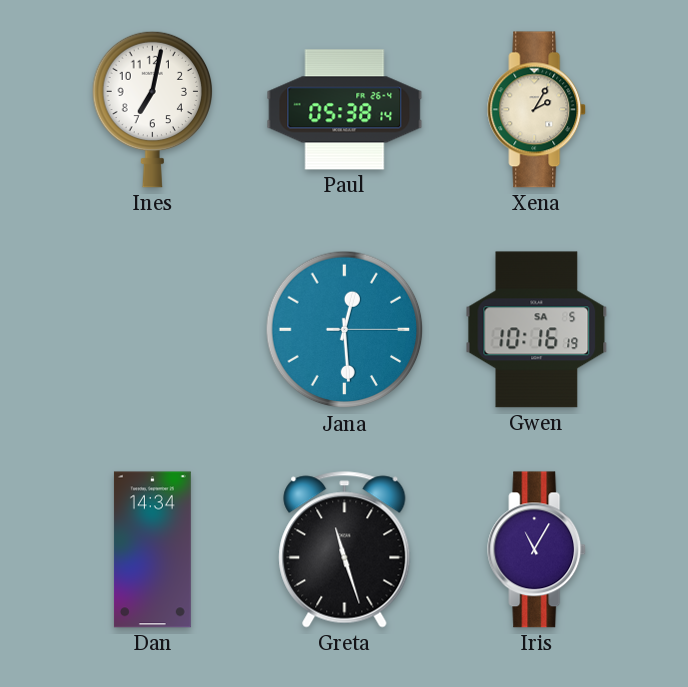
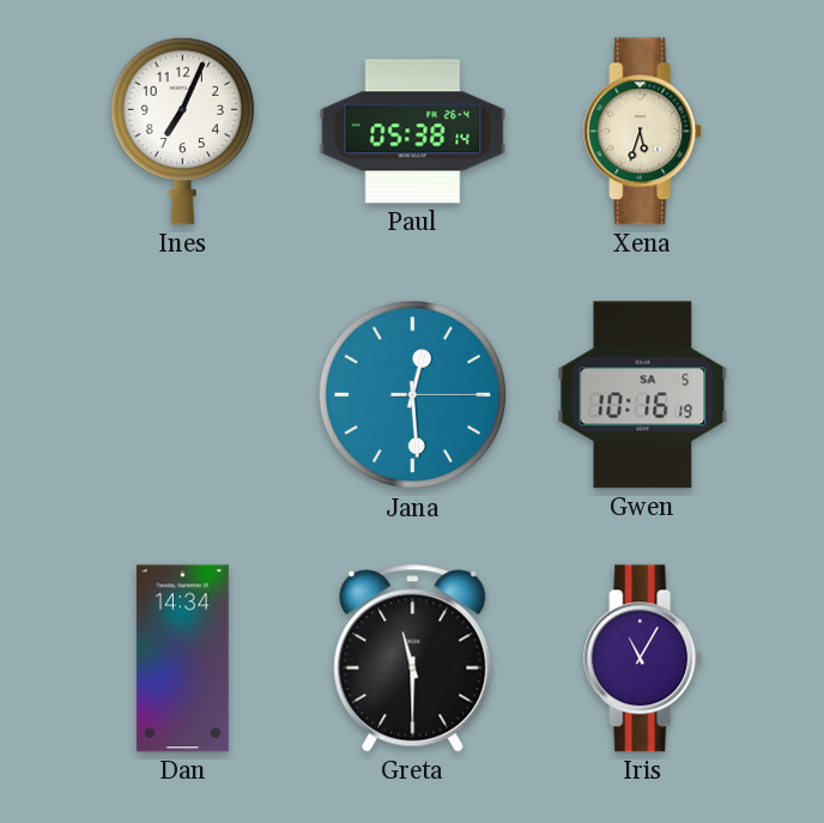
Ines: 7:02 -> 7:04
Xena: 2:05 -> 5:33
Greta: 11:27 -> 11:30
